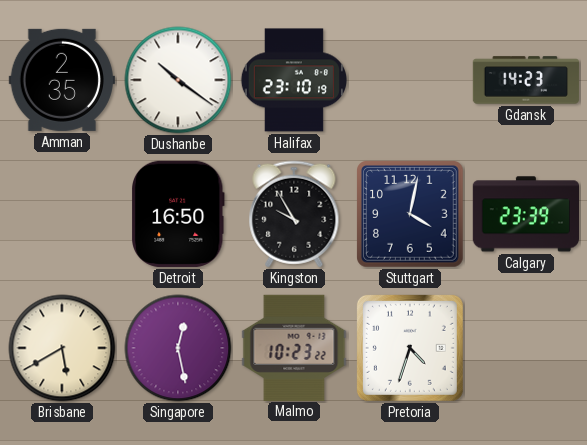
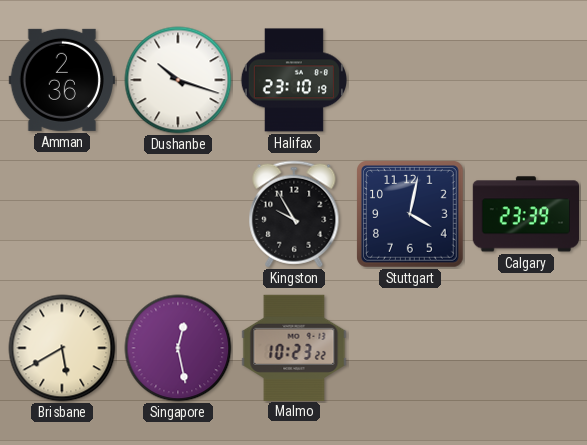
Amman: 2:35 -> 2:36
Dushanbe: 10:21 -> 10:18
Gdansk: 14:23 -> none
Detroit: 16:50 -> none
Pretoria: 4:33 -> none
